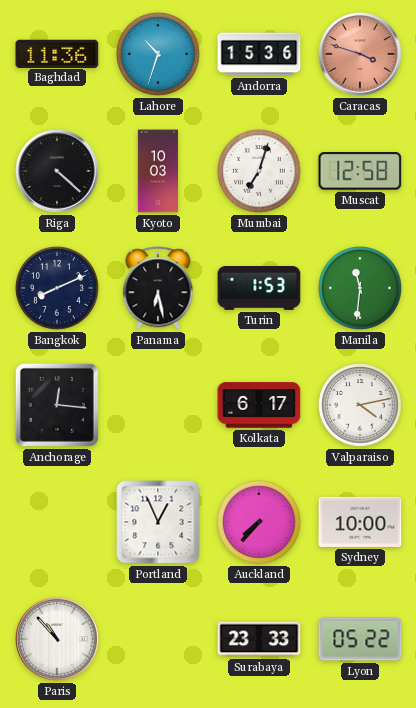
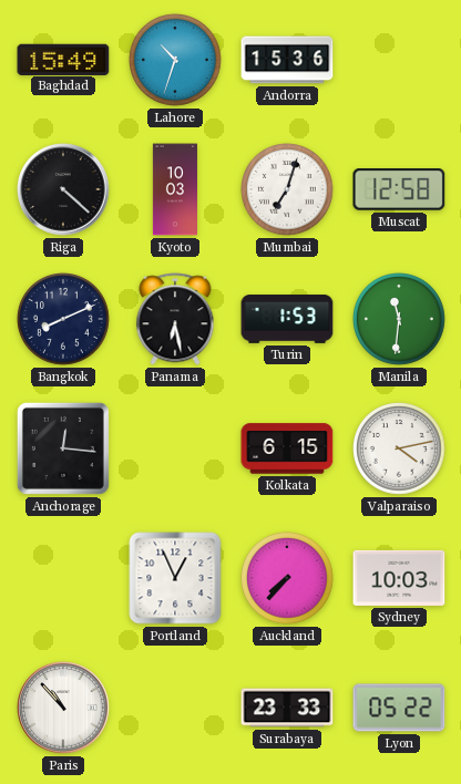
Baghdad: 11:36 -> 15:49
Caracas: 3:48 -> none
Kolkata: 6:17 -> 6:15
Sydney: 10:00 -> 10:03
